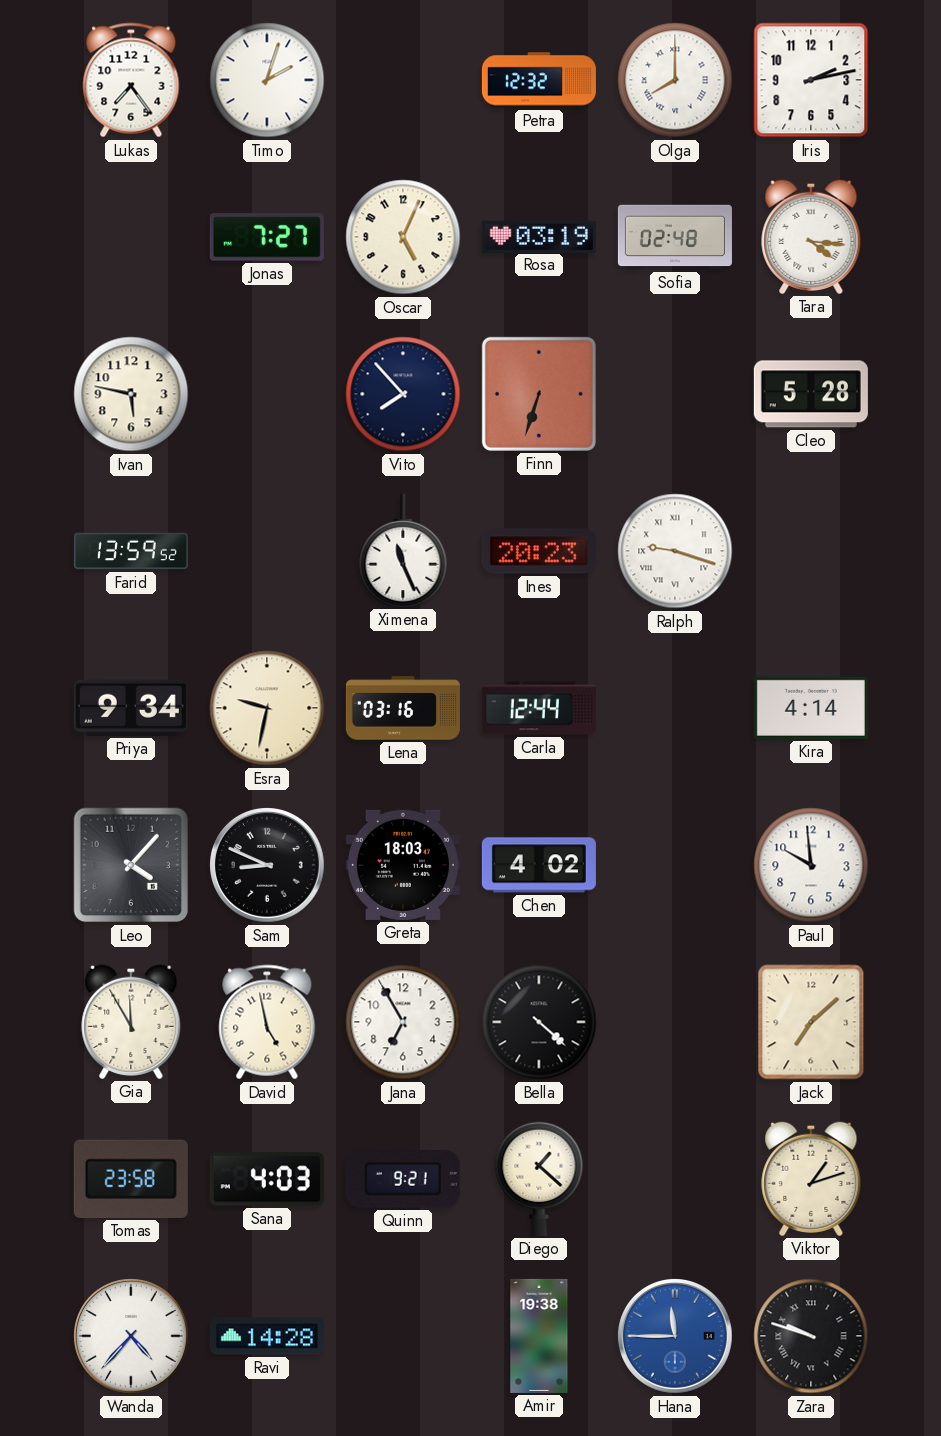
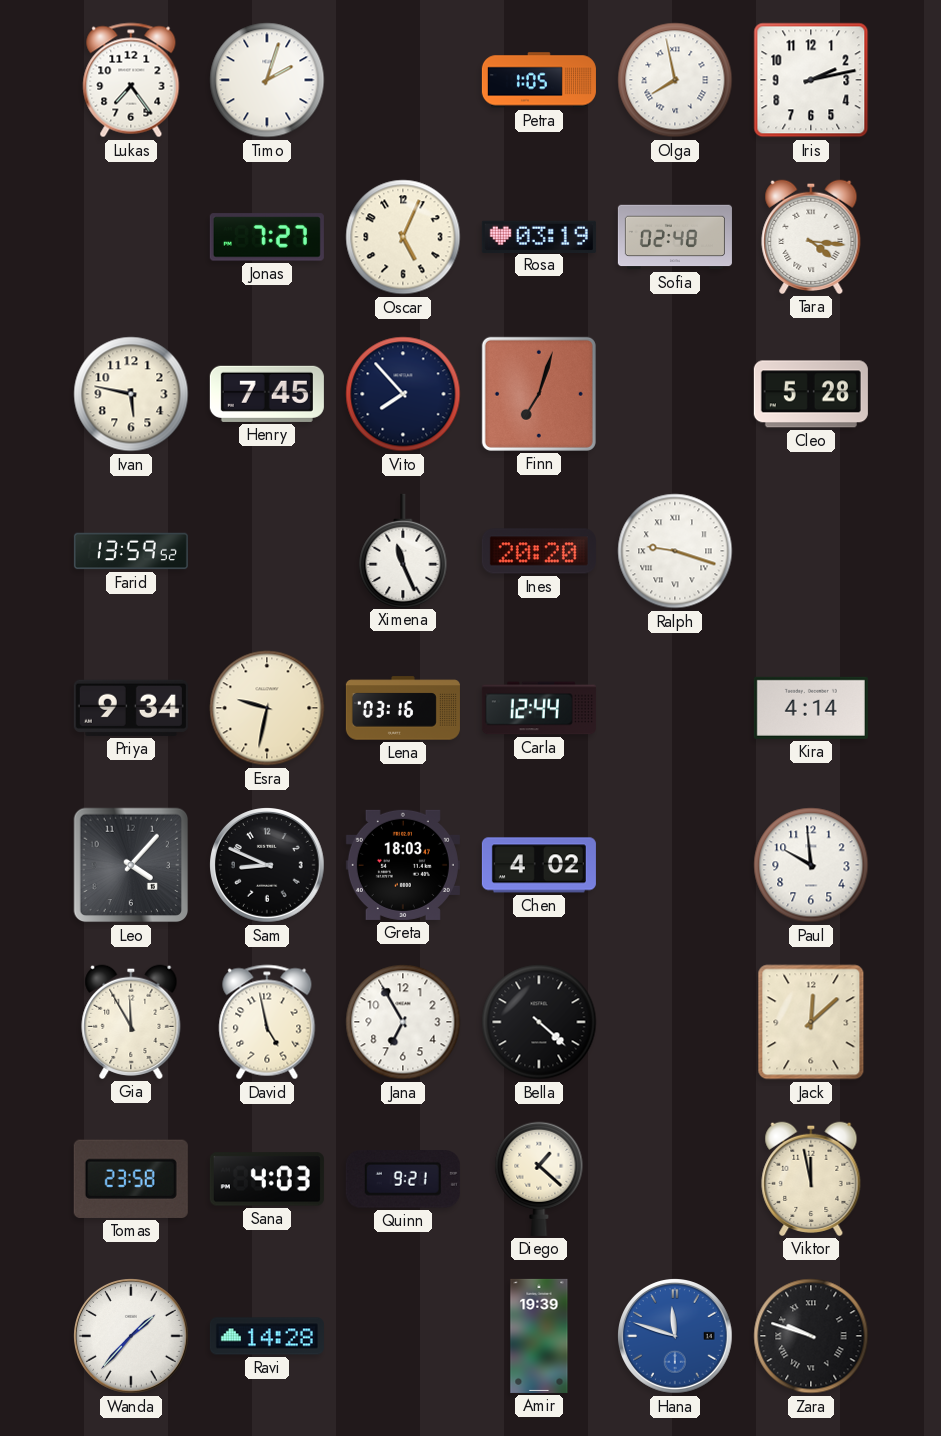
Petra: 12:32 -> 1:05
Olga: 8:00 -> 7:58
Henry: none -> 7:45
Finn: 6:33 -> 7:03
Ines: 20:23 -> 20:20
Jack: 7:08 -> 12:08
Viktor: 1:12 -> 11:58
Wanda: 4:37 -> 1:37
Amir: 19:38 -> 19:39
Hana: 11:45 -> 11:48
